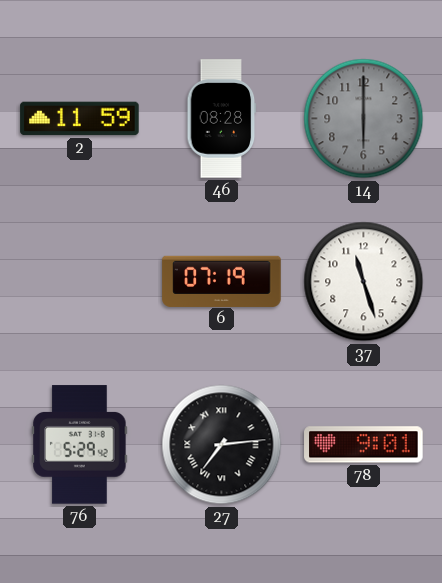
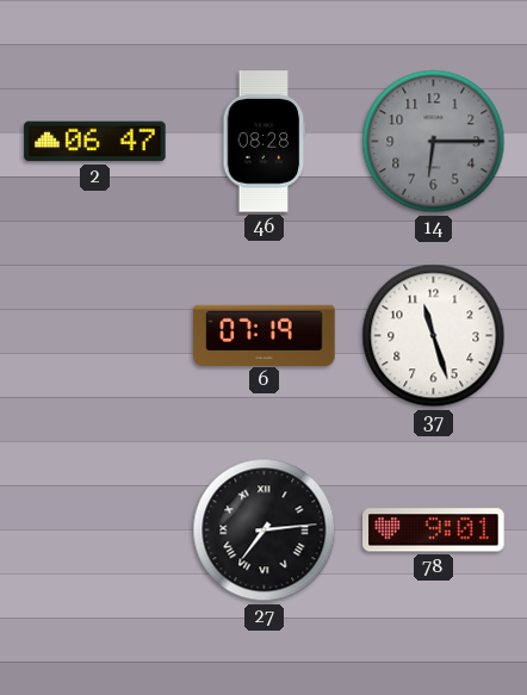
2: 11:59 -> 06:47
14: 6:00 -> 6:15
76: 5:29 -> none
